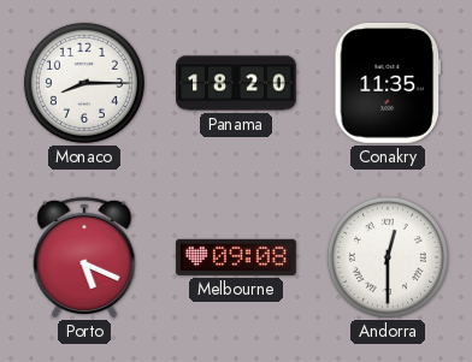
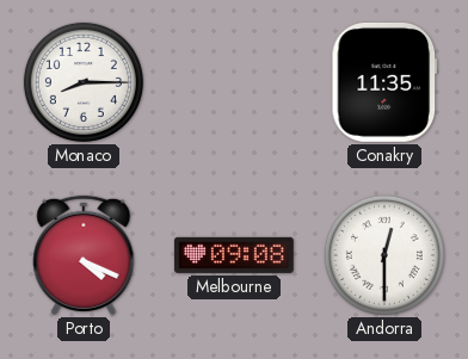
Panama: 18:20 -> none
Porto: 5:19 -> 4:19
